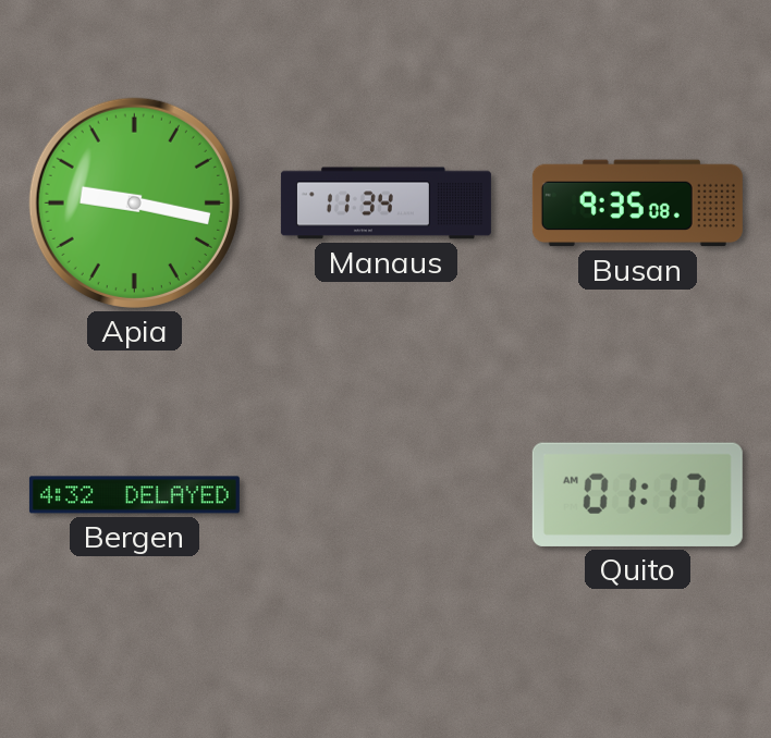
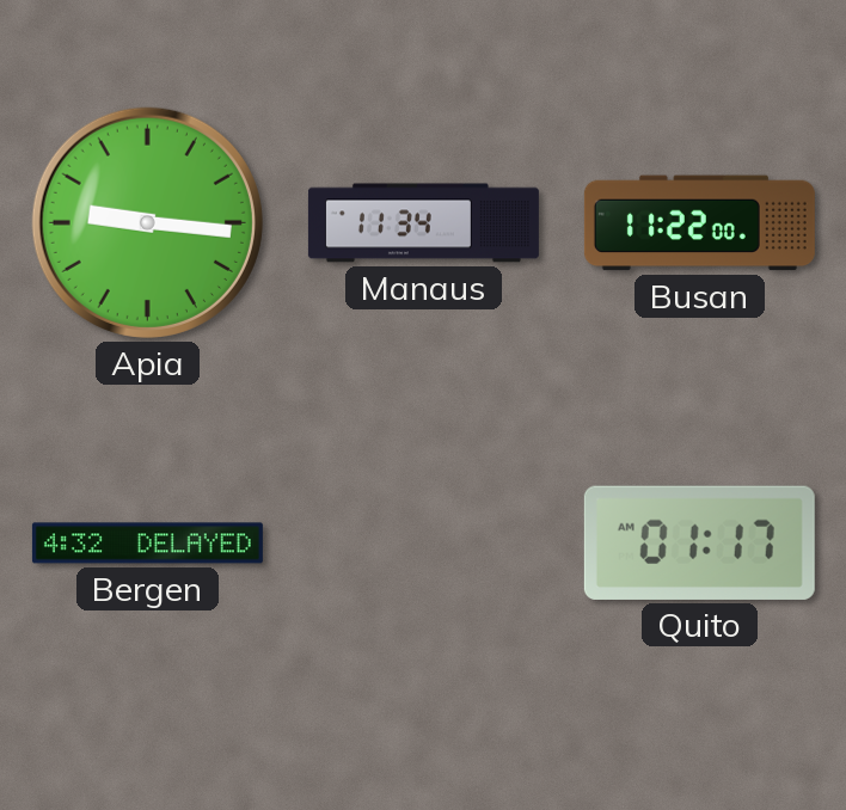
Apia: 9:17 -> 9:16
Busan: 9:35 -> 11:22
